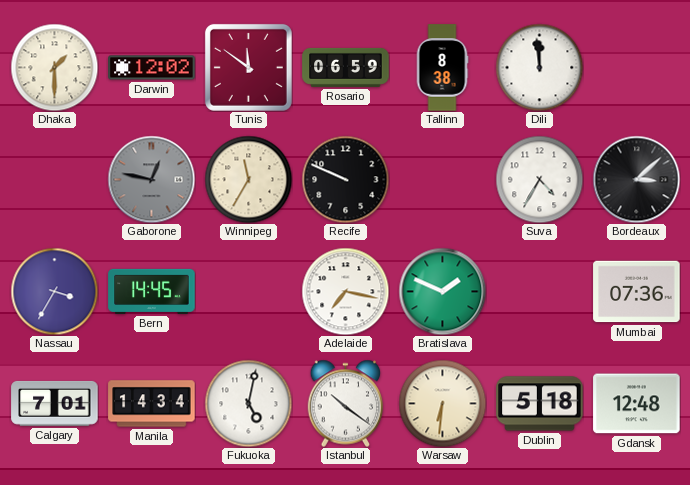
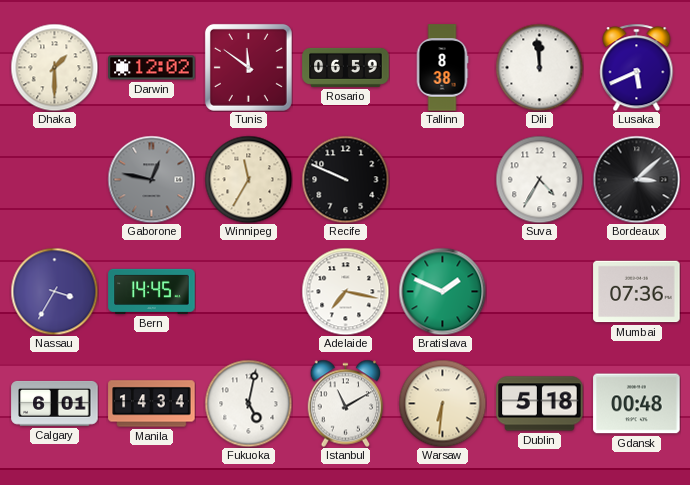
Lusaka: none -> 5:41
Calgary: 7:01 -> 6:01
Istanbul: 10:21 -> 11:10
Gdansk: 12:48 -> 00:48
